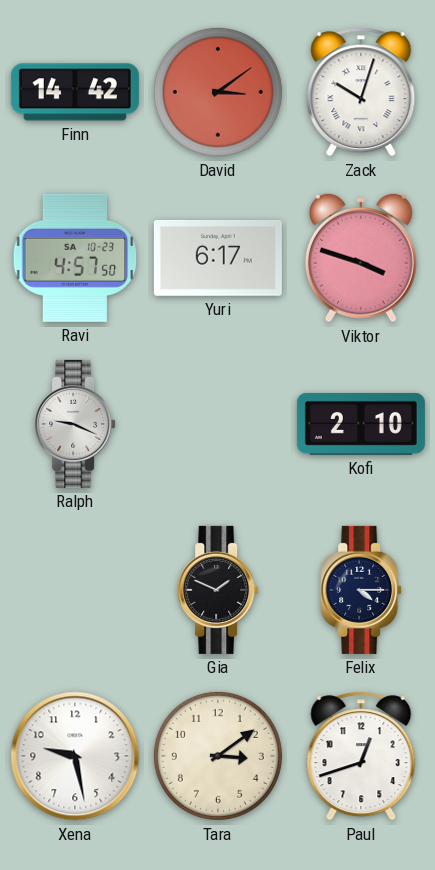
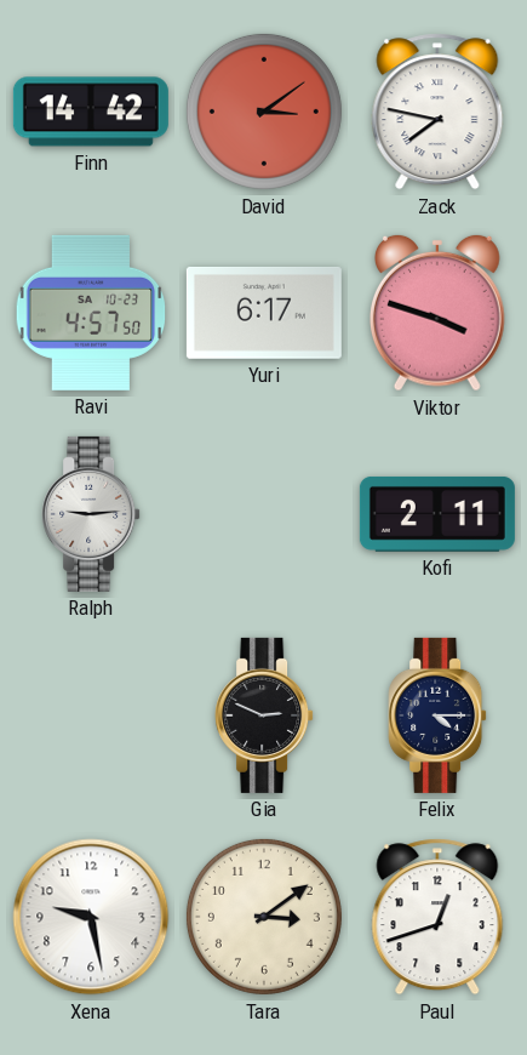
Zack: 10:03 -> 7:47
Ralph: 9:19 -> 9:14
Kofi: 2:10 -> 2:11
Gia: 1:49 -> 2:49
